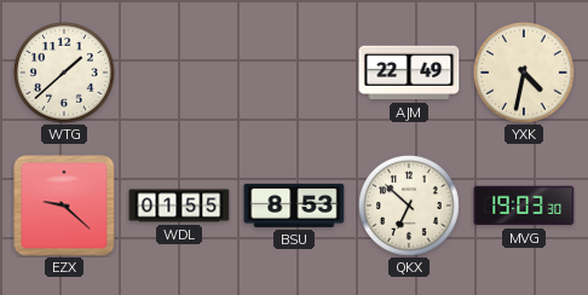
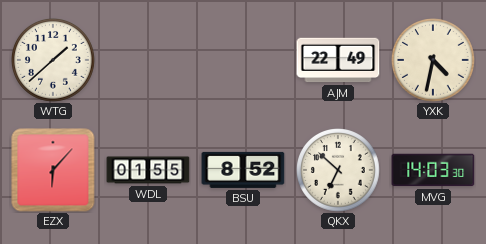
EZX: 9:22 -> 6:07
BSU: 8:53 -> 8:52
MVG: 19:03 -> 14:03
